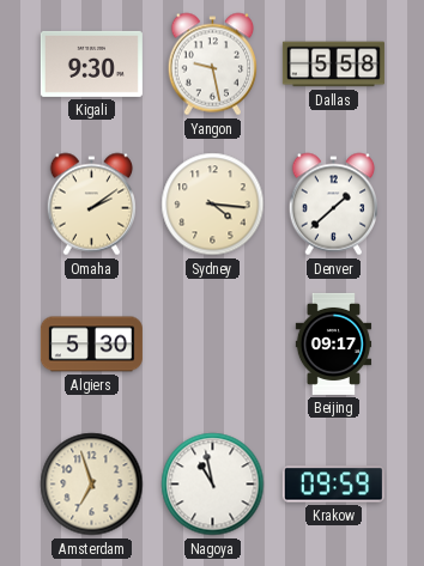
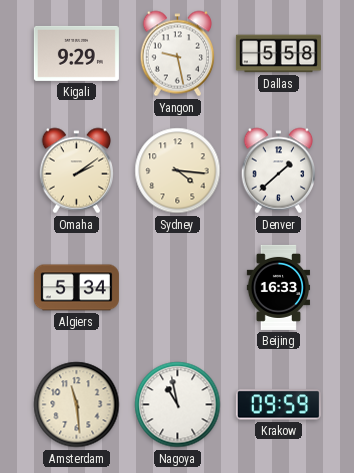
Kigali: 9:30 -> 9:29
Algiers: 5:30 -> 5:34
Beijing: 09:17 -> 16:33
Amsterdam: 6:57 -> 11:29
